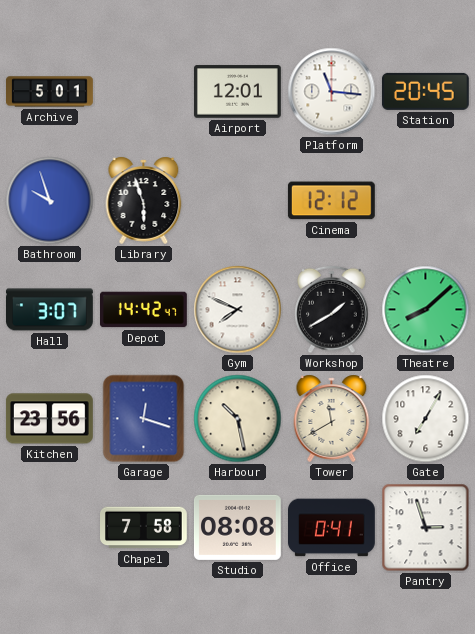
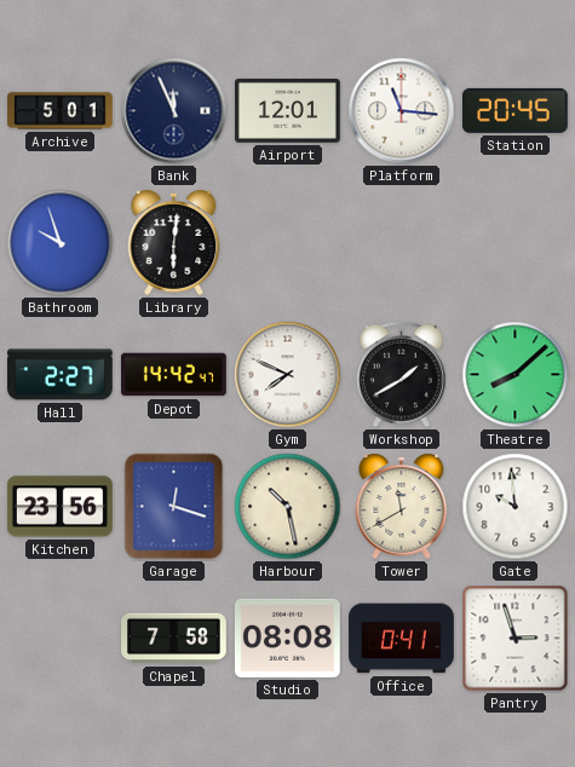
Bank: none -> 11:56
Library: 5:57 -> 6:01
Cinema: 12:12 -> none
Hall: 3:07 -> 2:27
Gate: 7:05 -> 9:59
